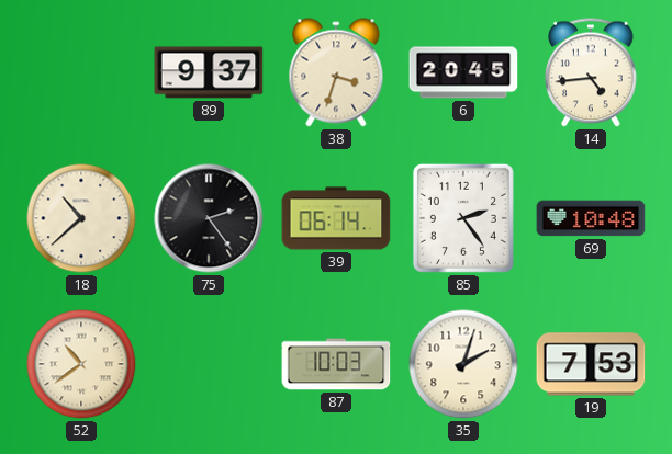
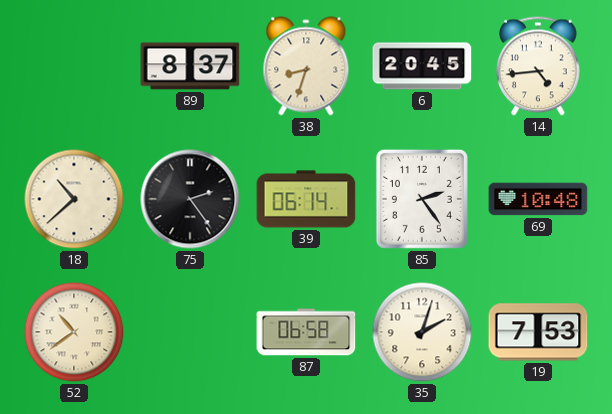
89: 9:37 -> 8:37
38: 3:33 -> 8:33
87: 10:03 -> 06:58
